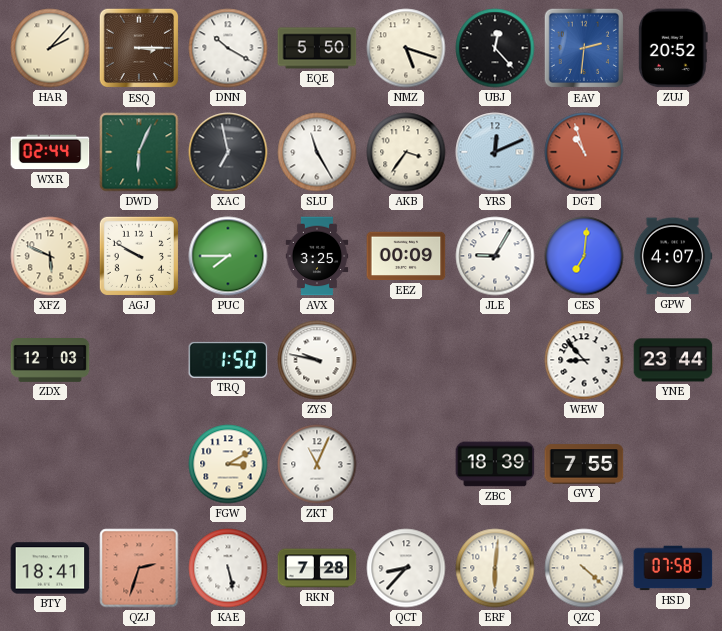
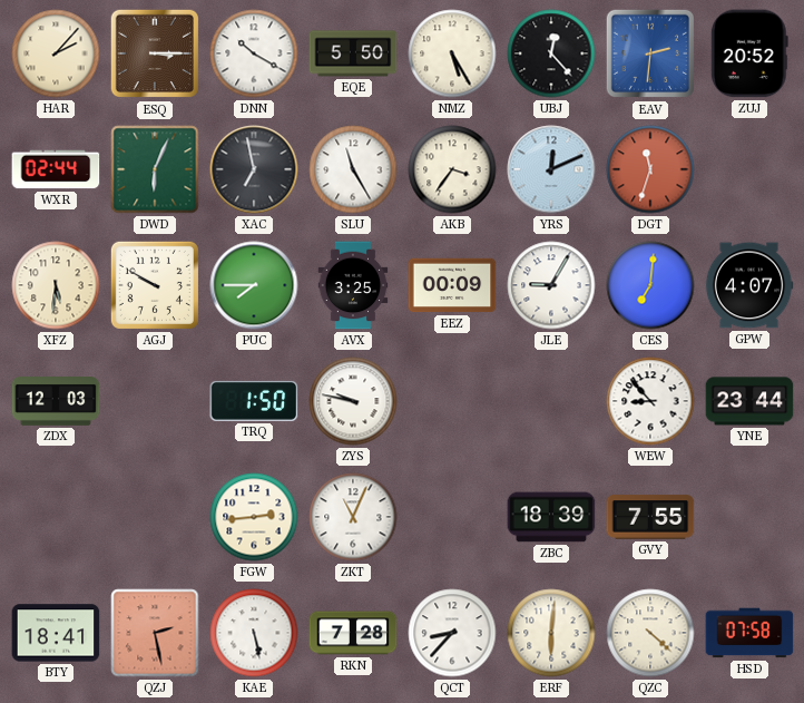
NMZ: 5:18 -> 5:25
DGT: 10:57 -> 11:33
XFZ: 5:49 -> 5:31
FGW: 3:10 -> 2:44
QZJ: 2:33 -> 2:28
